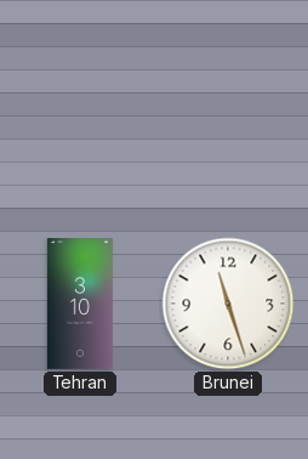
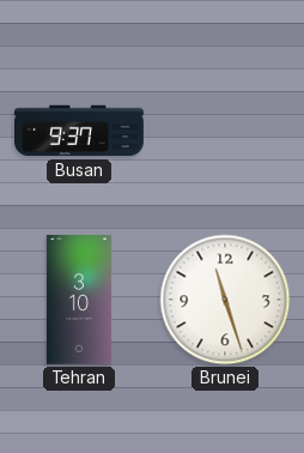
Busan: none -> 9:37
